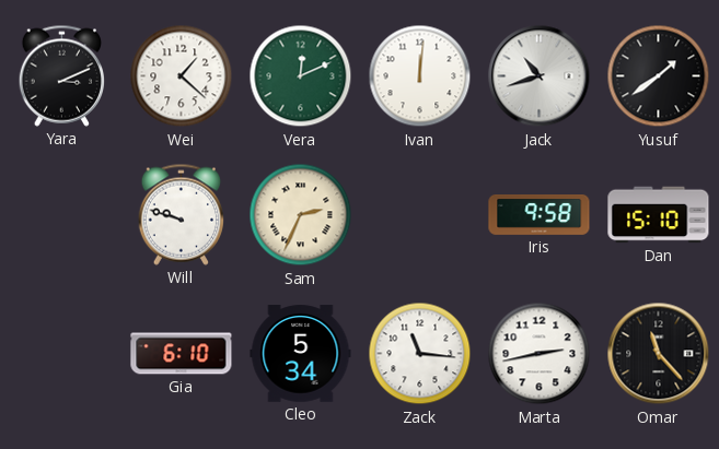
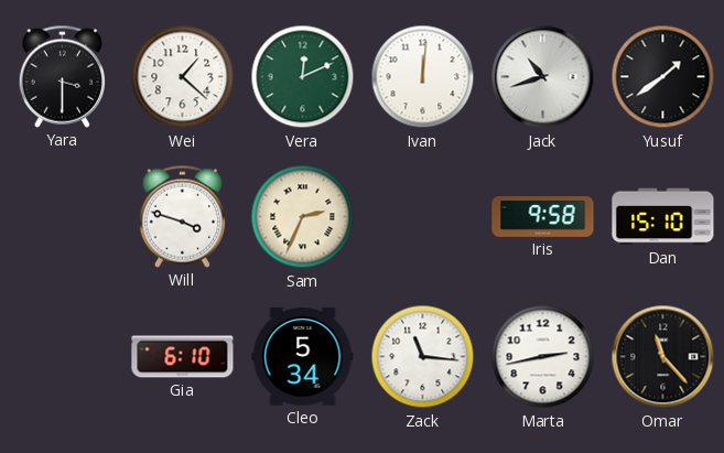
Yara: 3:11 -> 3:30
Will: 9:48 -> 3:48
